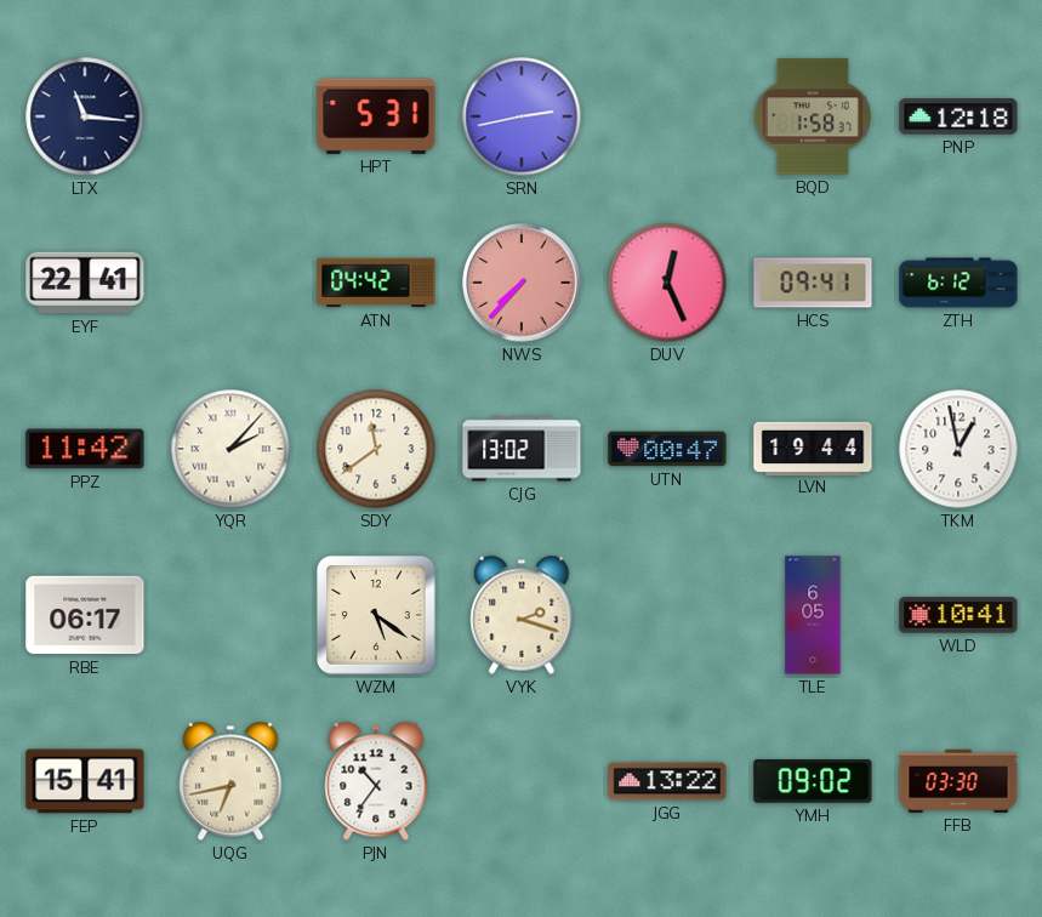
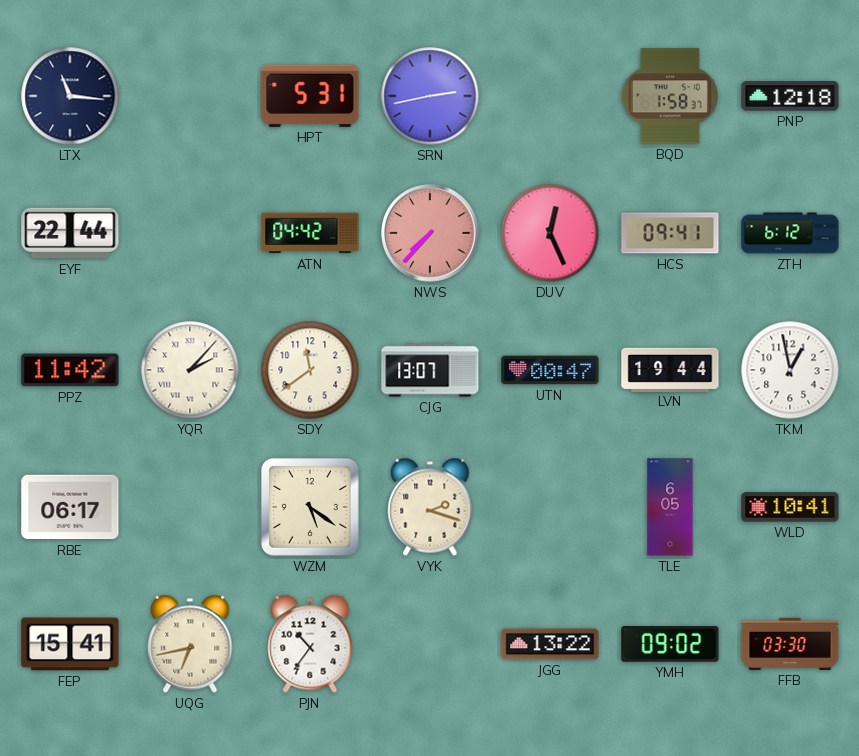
EYF: 22:41 -> 22:44
CJG: 13:02 -> 13:07
